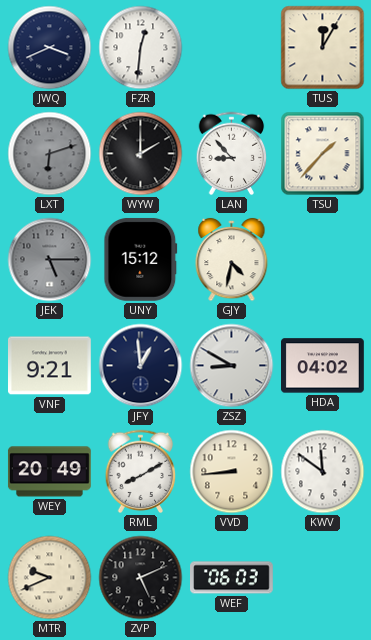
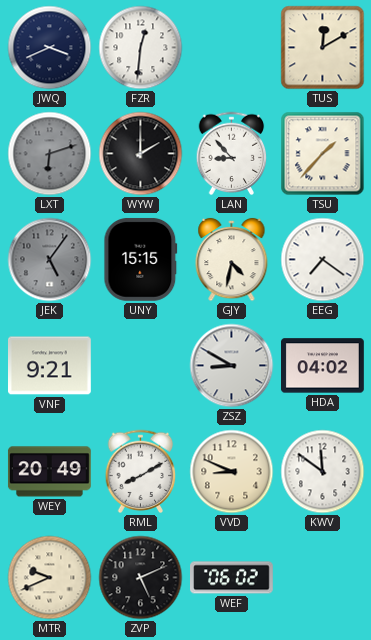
TUS: 12:05 -> 12:10
JEK: 5:15 -> 5:06
UNY: 15:12 -> 15:15
EEG: none -> 7:21
JFY: 12:59 -> none
VVD: 8:44 -> 8:49
WEF: 06:03 -> 06:02
